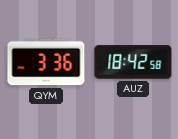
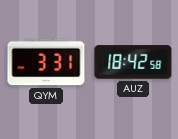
QYM: 3:36 -> 3:31
